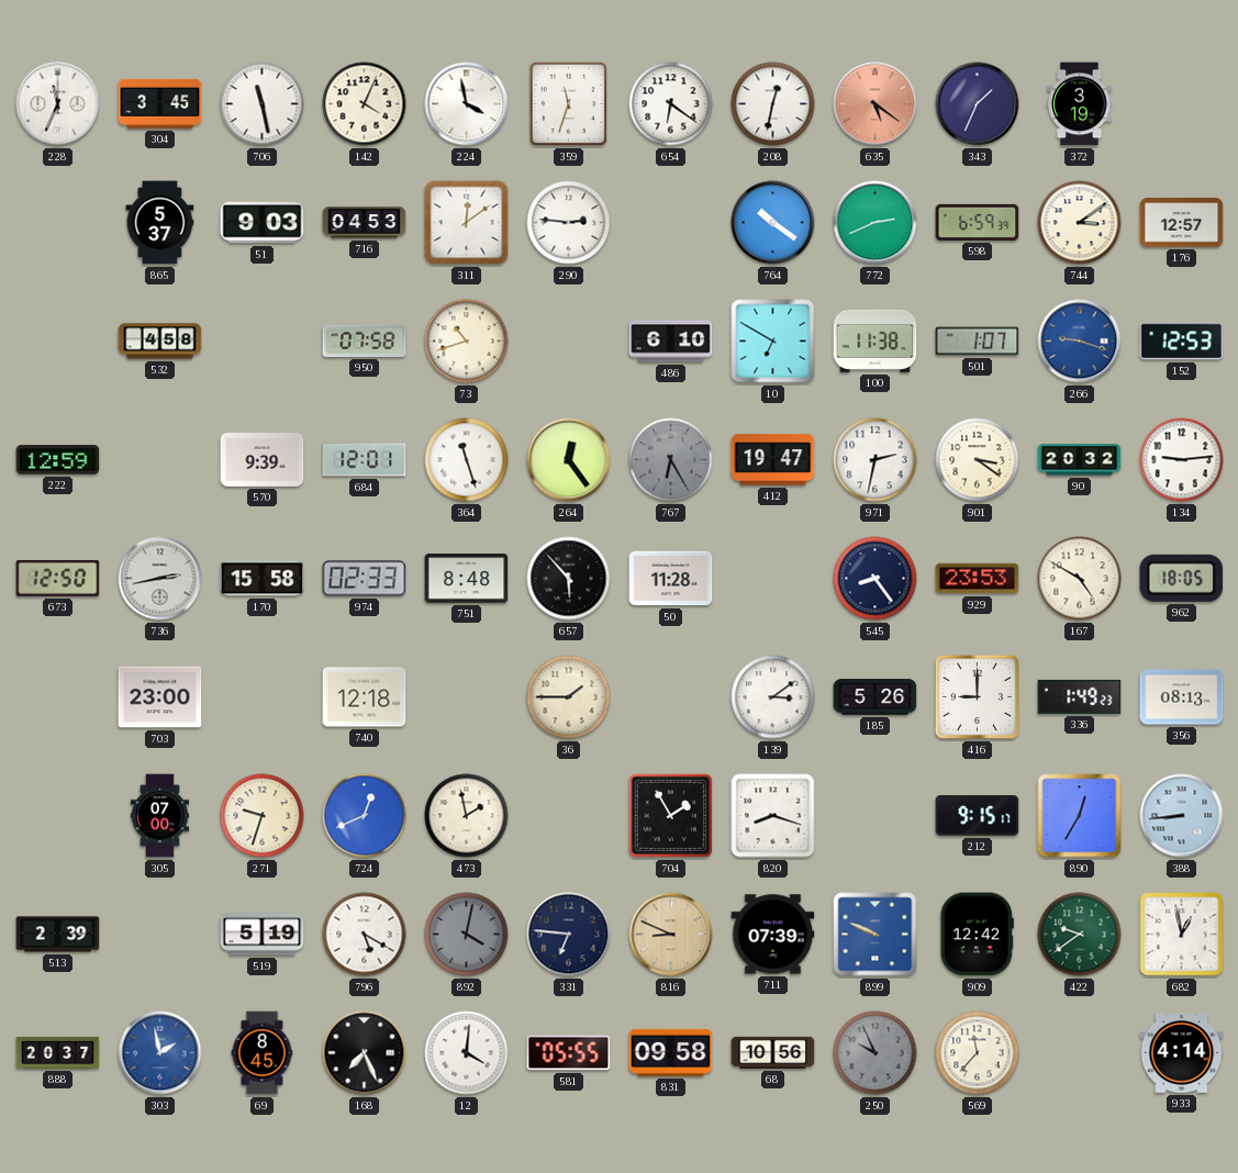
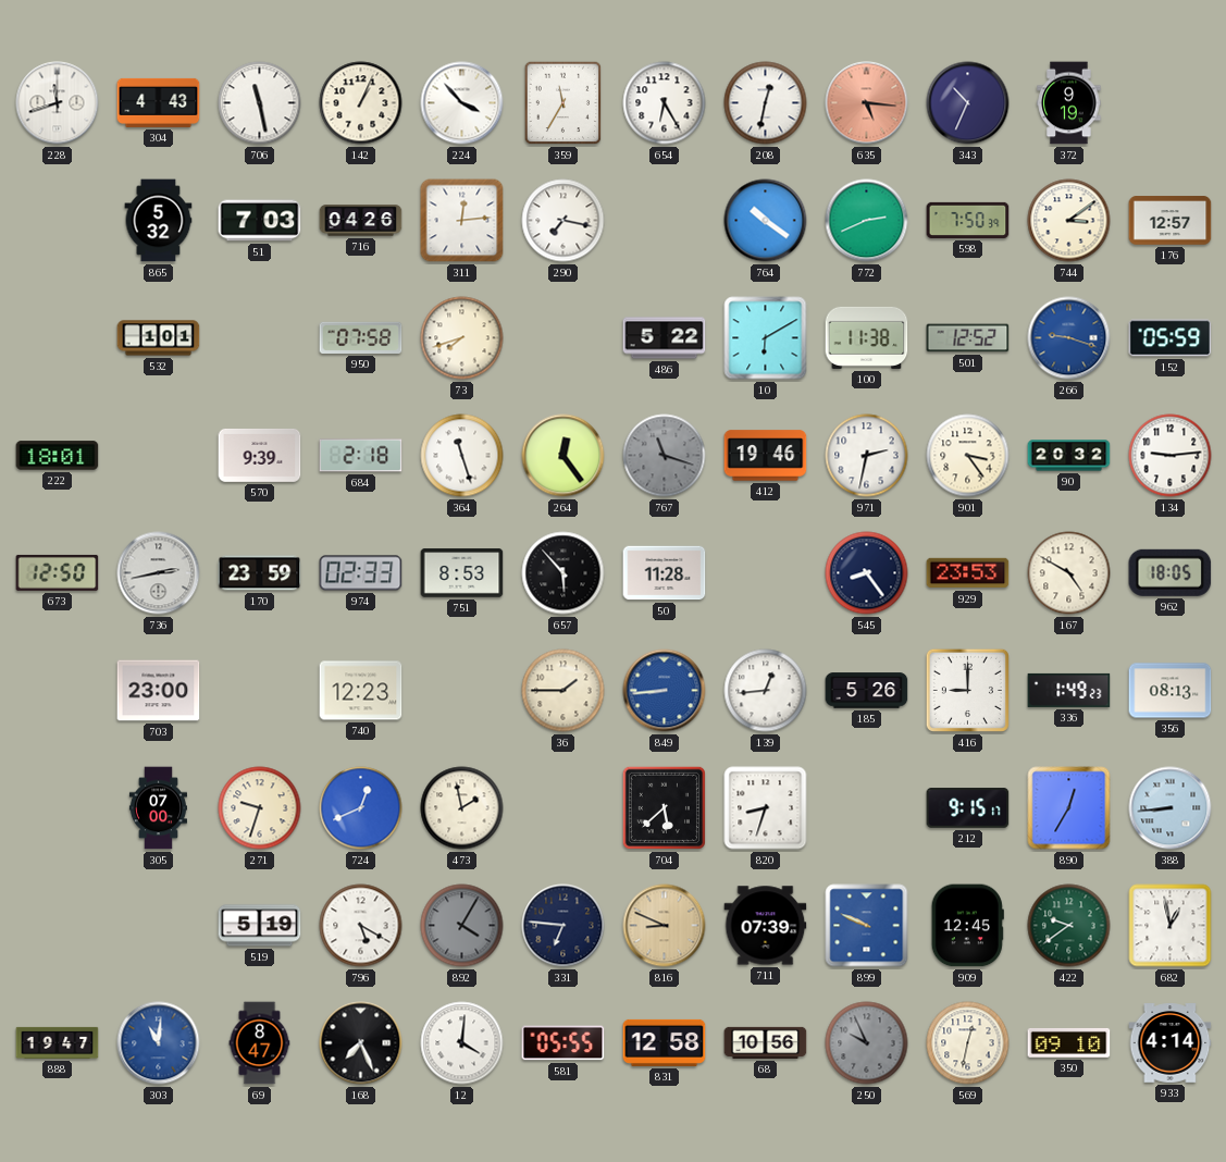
228: 11:34 -> 11:42
304: 3:45 -> 4:43
142: 4:04 -> 1:04
224: 3:58 -> 3:53
359: 11:33 -> 11:35
654: 6:21 -> 6:25
635: 5:21 -> 5:16
343: 1:34 -> 10:34
372: 3:19 -> 9:19
865: 5:37 -> 5:32
51: 9:03 -> 7:03
716: 04:53 -> 04:26
311: 12:09 -> 12:14
290: 2:46 -> 7:17
598: 6:59 -> 7:50
532: 4:58 -> 1:01
73: 10:42 -> 7:42
486: 6:10 -> 5:22
10: 6:50 -> 6:10
501: 1:07 -> 12:52
152: 12:53 -> 05:59
222: 12:59 -> 18:01
684: 12:01 -> 2:18
767: 6:25 -> 11:18
412: 19:47 -> 19:46
901: 3:21 -> 3:24
170: 15:58 -> 23:59
751: 8:48 -> 8:53
740: 12:18 -> 12:23
849: none -> 8:44
139: 3:09 -> 12:44
704: 1:55 -> 5:38
820: 8:18 -> 8:33
513: 2:39 -> none
892: 4:02 -> 4:05
909: 12:42 -> 12:45
888: 20:37 -> 19:47
303: 1:58 -> 11:01
69: 8:45 -> 8:47
831: 09:58 -> 12:58
569: 11:37 -> 12:32
350: none -> 09:10
